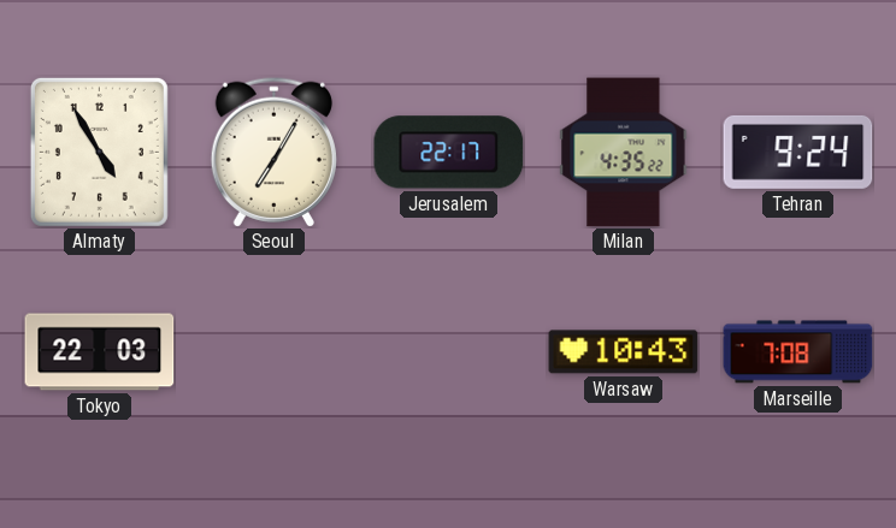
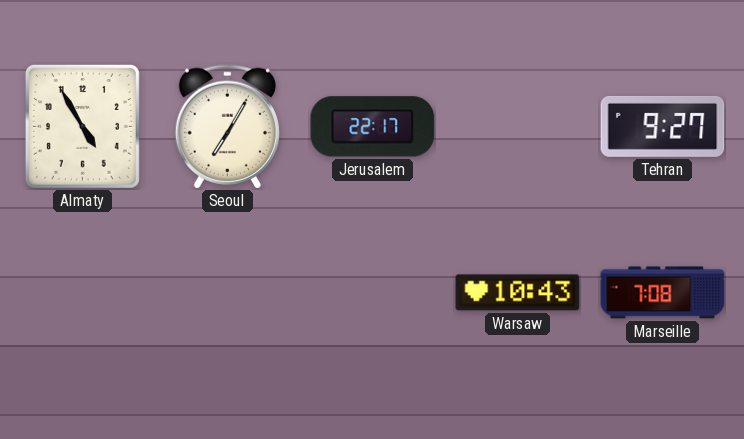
Milan: 4:35 -> none
Tehran: 9:24 -> 9:27
Tokyo: 22:03 -> none
